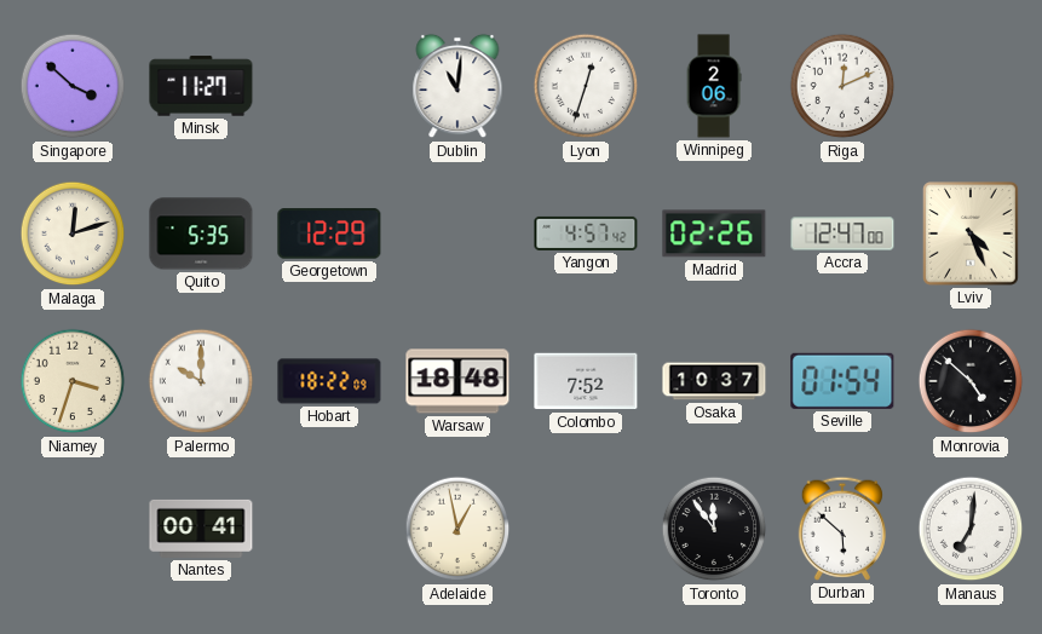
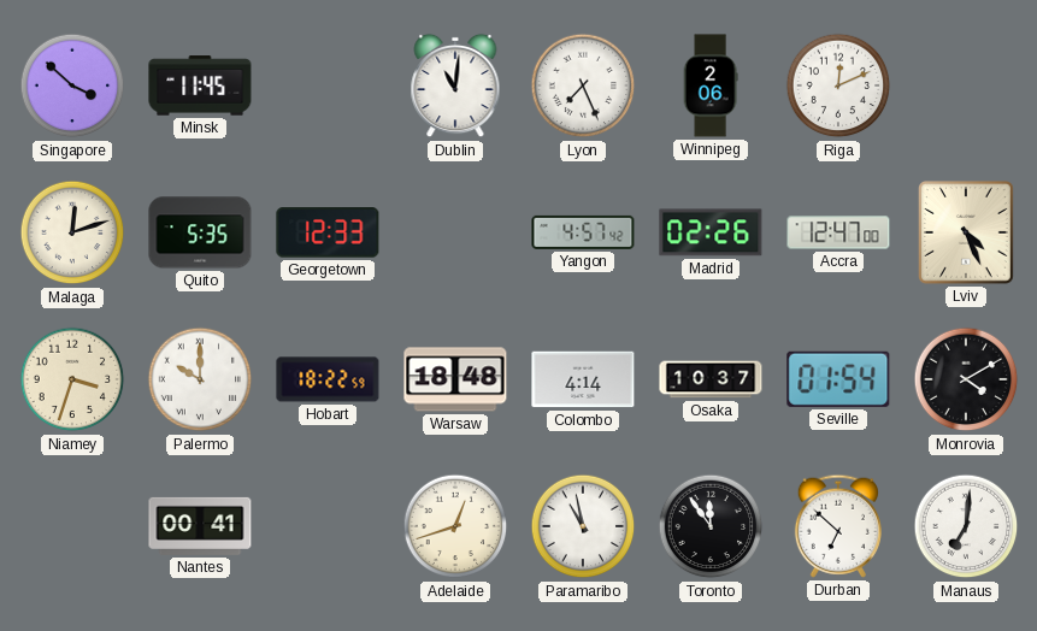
Minsk: 11:27 -> 11:45
Lyon: 12:33 -> 7:26
Georgetown: 12:29 -> 12:33
Hobart: 18:22:09 -> 18:22:59
Colombo: 7:52 -> 4:14
Monrovia: 4:52 -> 4:10
Adelaide: 12:58 -> 12:42
Paramaribo: none -> 10:58
Durban: 5:52 -> 6:52
